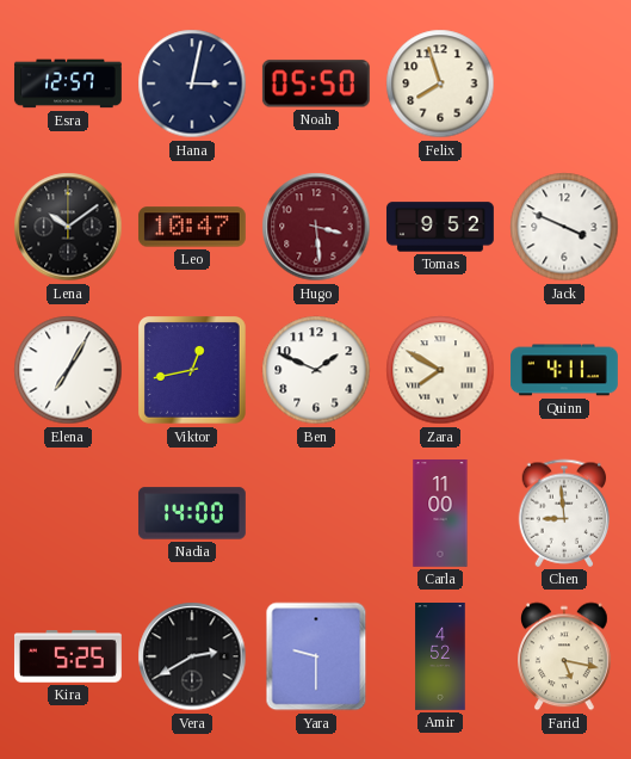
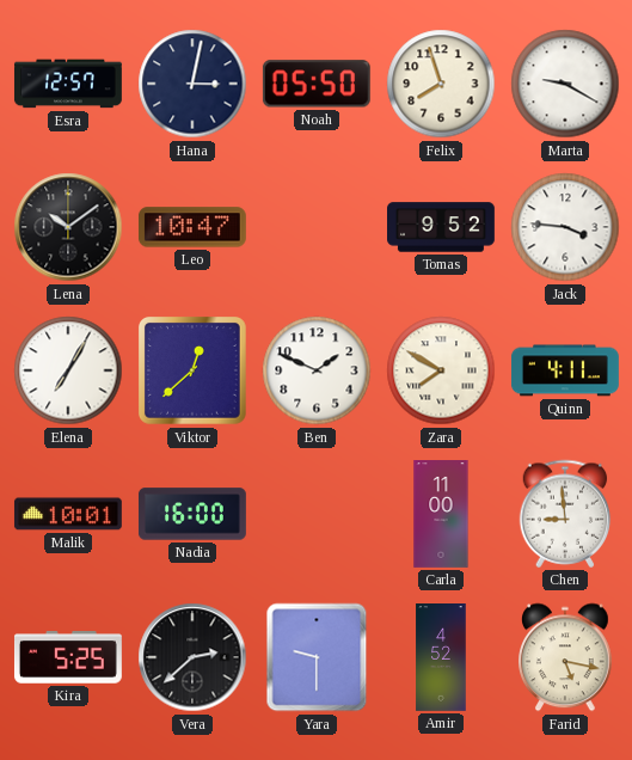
Marta: none -> 9:20
Hugo: 3:29 -> none
Jack: 3:49 -> 3:46
Viktor: 12:43 -> 12:38
Malik: none -> 10:01
Nadia: 14:00 -> 16:00
Vera: 2:40 -> 2:38
